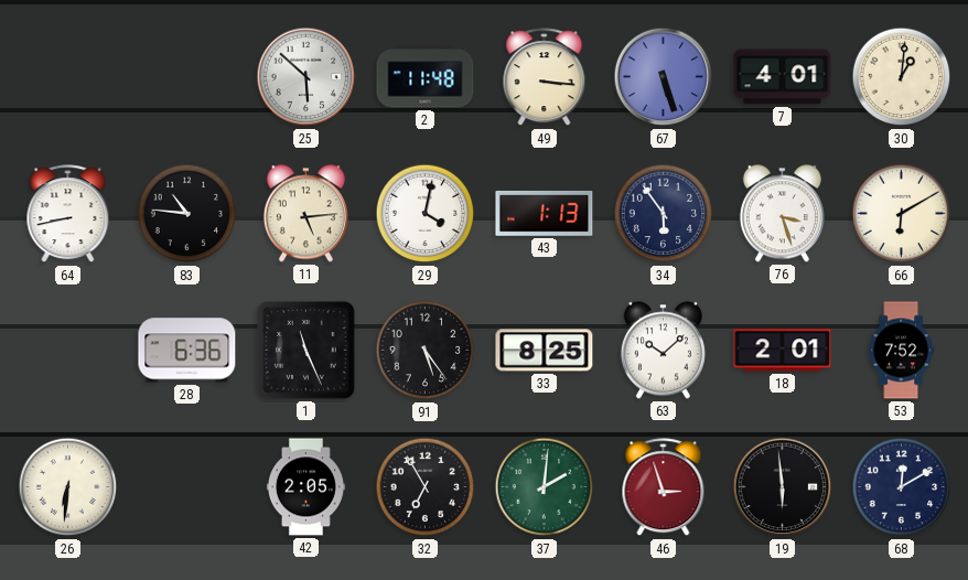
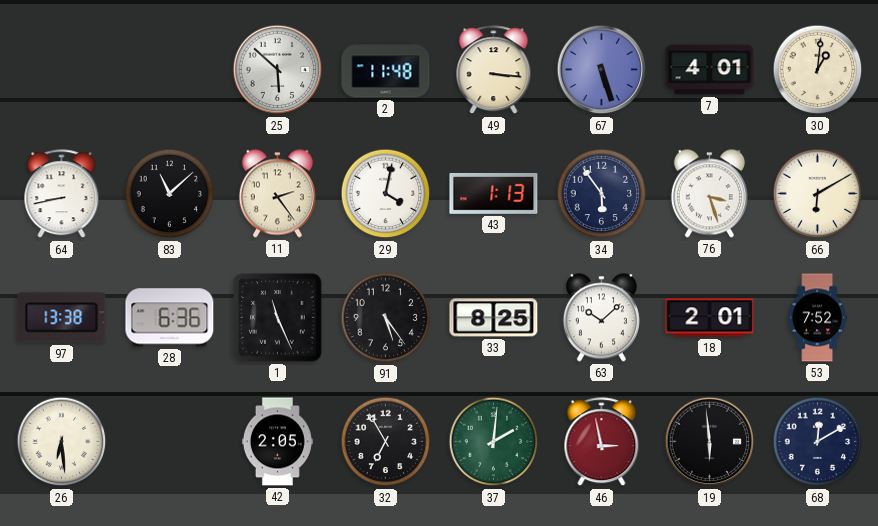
83: 10:46 -> 11:08
11: 5:14 -> 2:24
97: none -> 13:38
26: 6:31 -> 6:29
46: 2:57 -> 2:58
